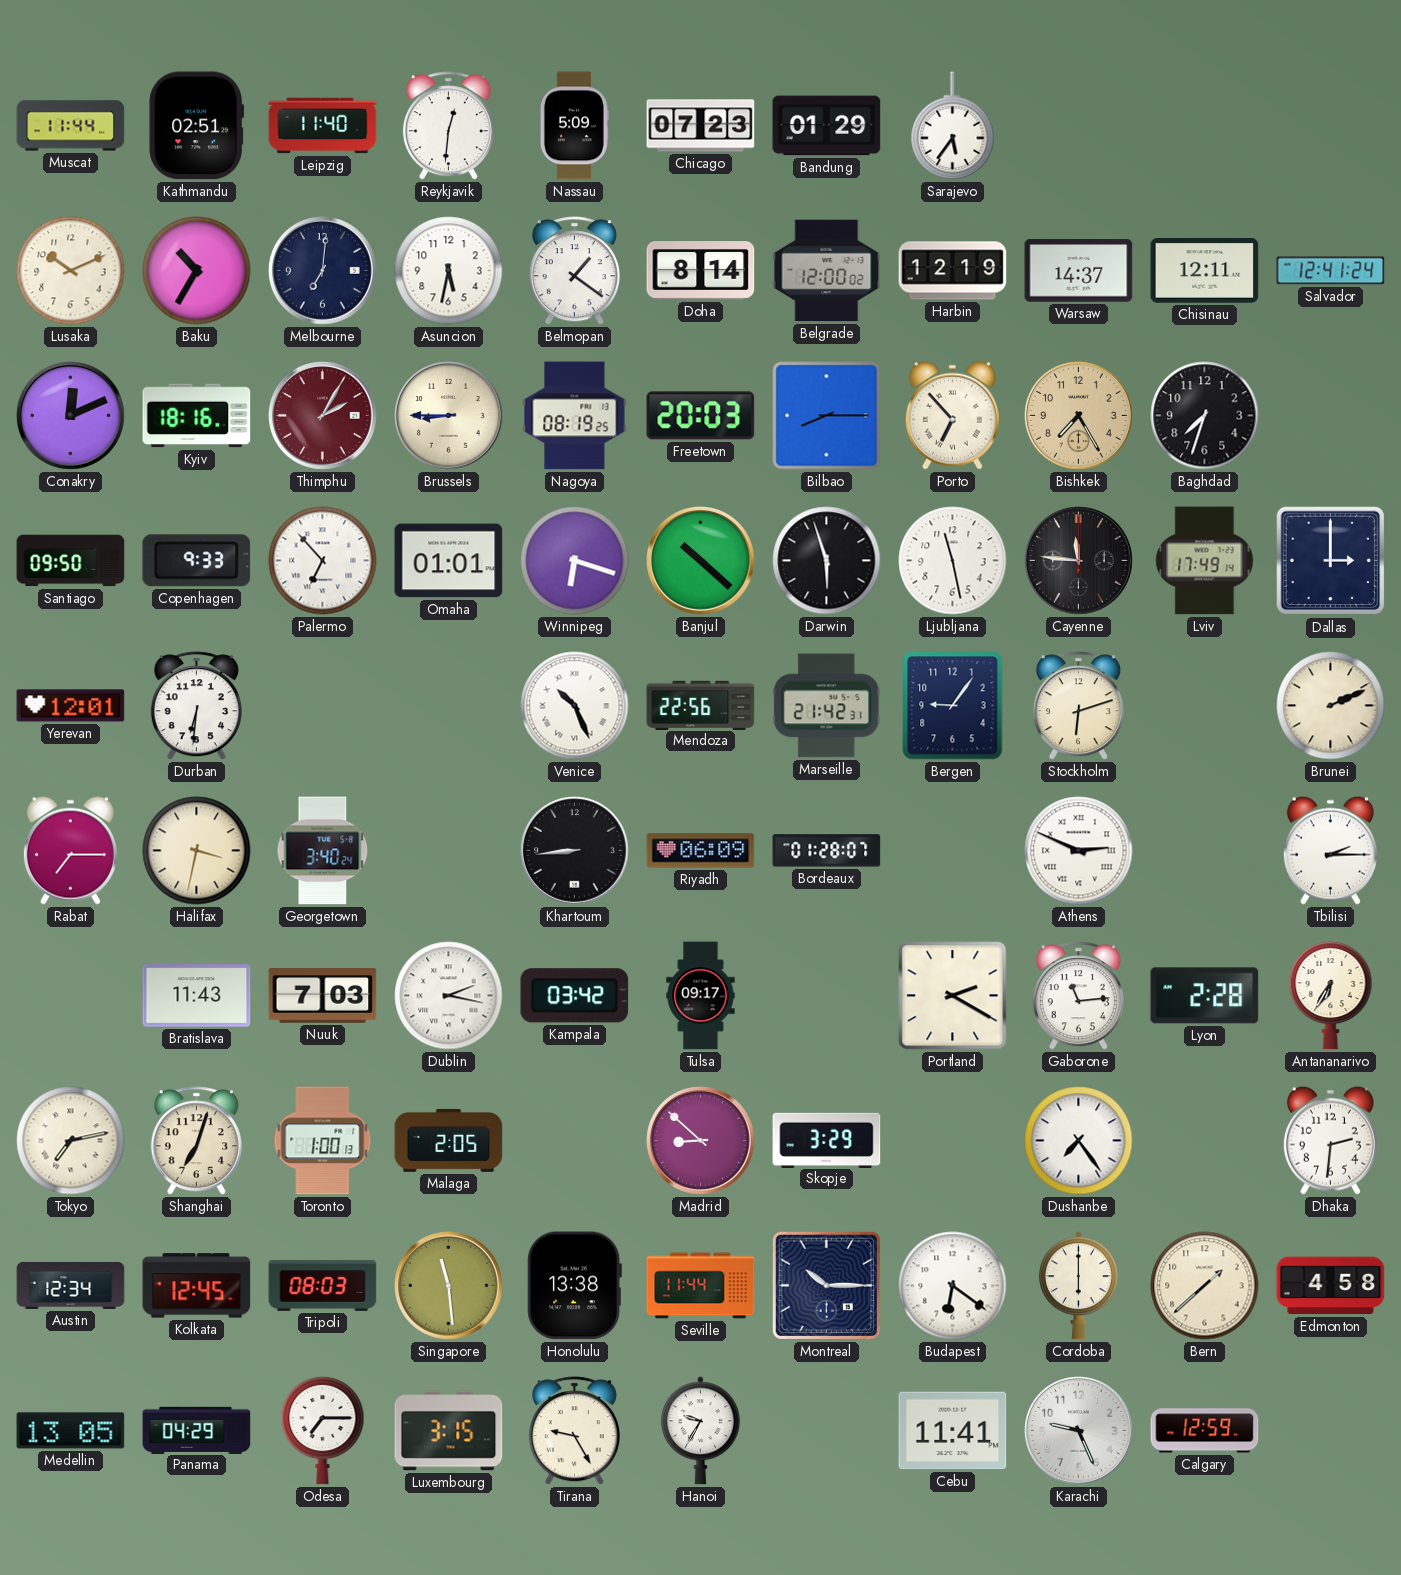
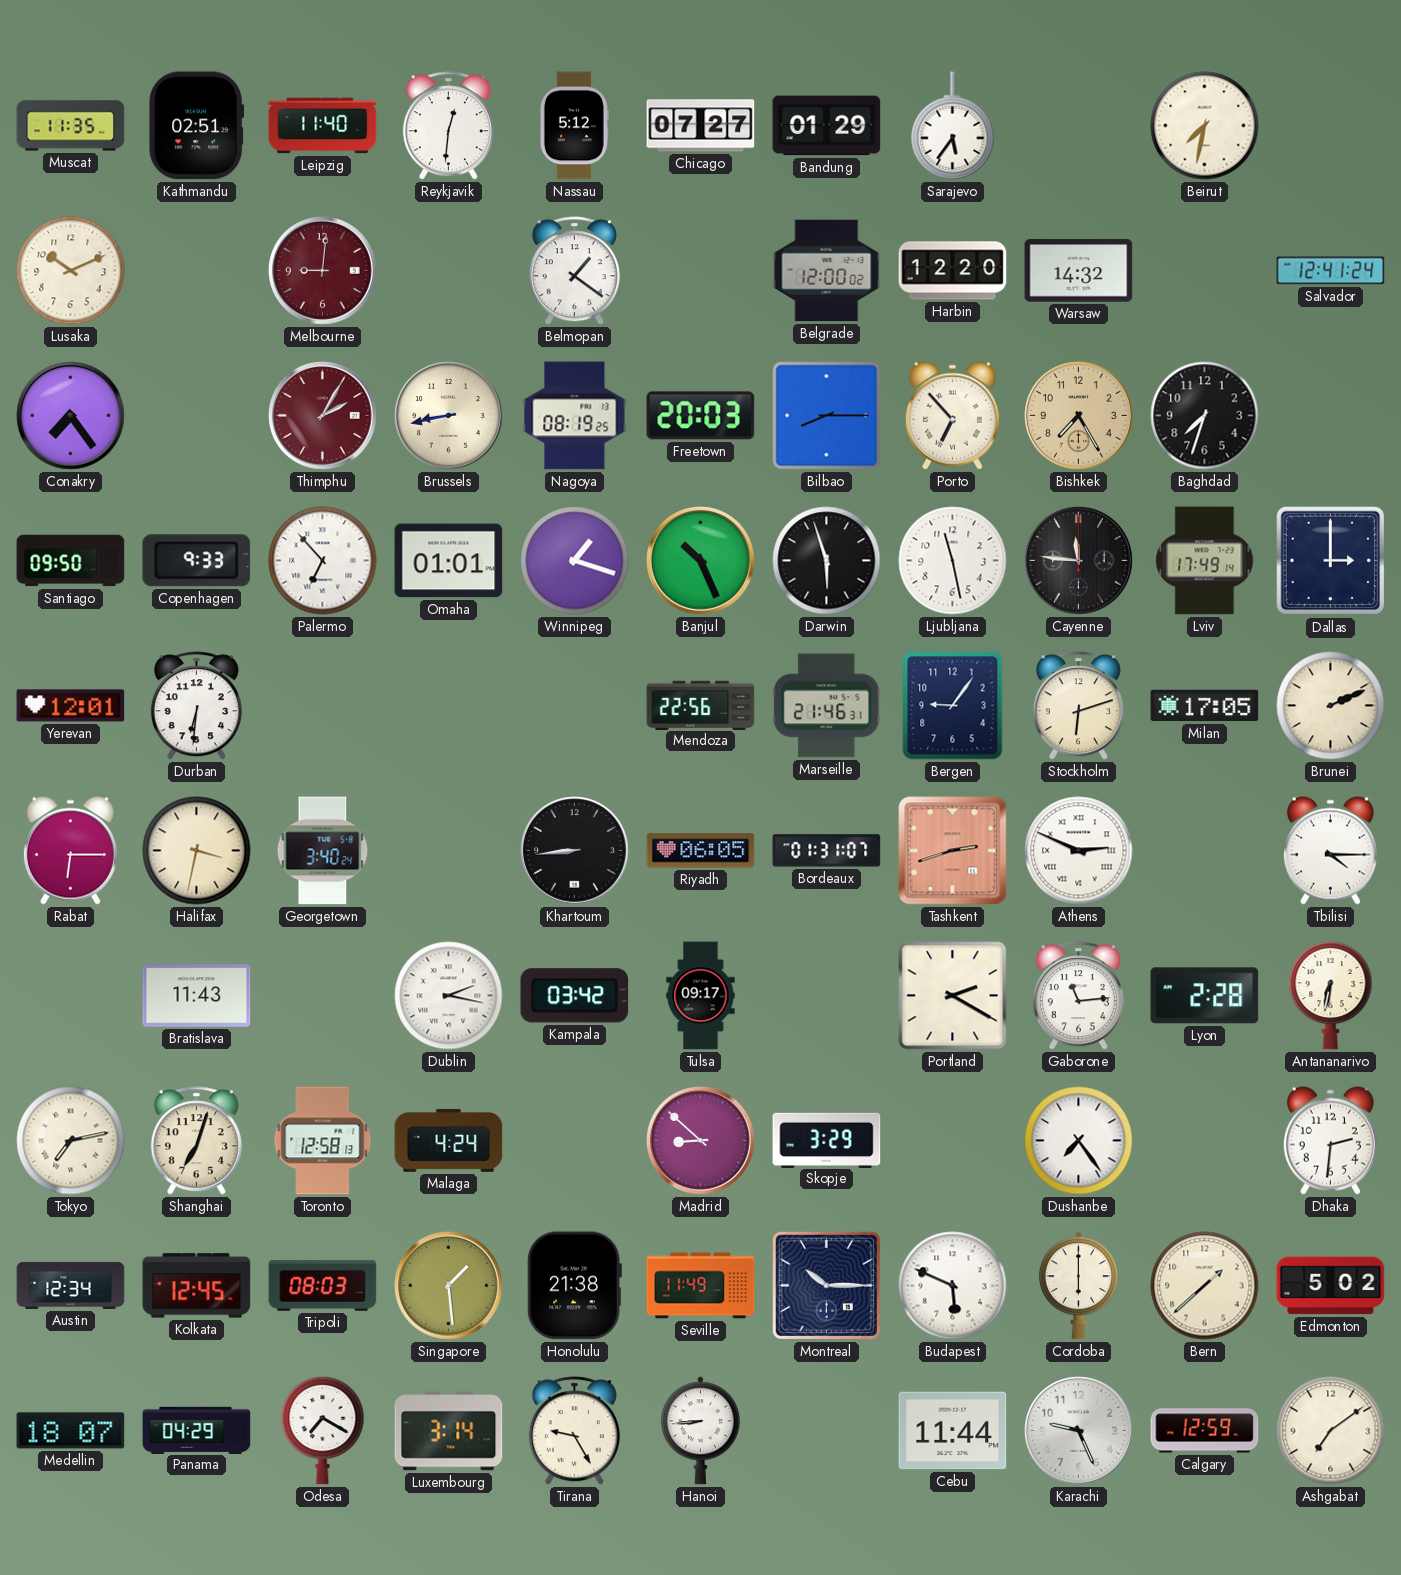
Muscat: 11:44 -> 11:35
Nassau: 5:09 -> 5:12
Chicago: 07:23 -> 07:27
Beirut: none -> 7:32
Baku: 10:35 -> none
Melbourne: 7:01 -> 9:01
Melbourne dial: navy -> burgundy
Asuncion: 5:32 -> none
Doha: 8:14 -> none
Harbin: 12:19 -> 12:20
Warsaw: 14:37 -> 14:32
Chisinau: 12:11 -> none
Conakry: 12:11 -> 7:24
Kyiv: 18:16 -> none
Brussels: 8:45 -> 8:43
Winnipeg: 6:18 -> 1:18
Banjul: 10:22 -> 10:26
Venice: 10:26 -> none
Marseille: 21:42 -> 21:46
Milan: none -> 17:05
Rabat: 7:15 -> 6:15
Riyadh: 06:09 -> 06:05
Bordeaux: 01:28 -> 01:31
Tashkent: none -> 2:42
Tbilisi: 2:15 -> 4:15
Nuuk: 7:03 -> none
Antananarivo: 6:35 -> 6:32
Toronto: 1:00 -> 12:58
Malaga: 2:05 -> 4:24
Singapore: 11:29 -> 1:29
Honolulu: 13:38 -> 21:38
Seville: 11:44 -> 11:49
Budapest: 6:21 -> 5:49
Edmonton: 4:58 -> 5:02
Medellin: 13:05 -> 18:07
Odesa: 7:15 -> 7:20
Luxembourg: 3:15 -> 3:14
Hanoi: 9:35 -> 8:44
Cebu: 11:41 -> 11:44
Ashgabat: none -> 7:09
